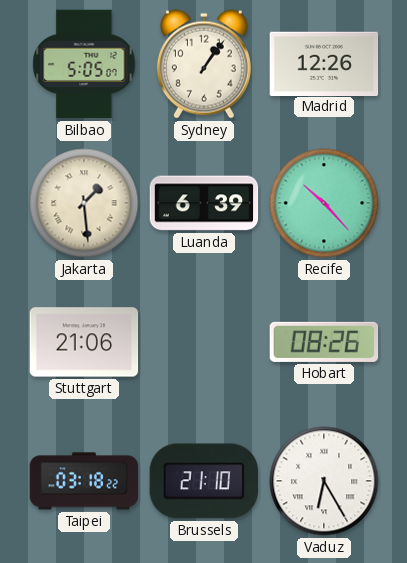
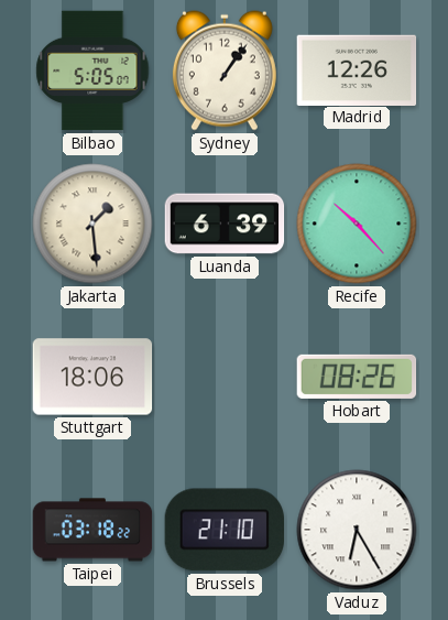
Stuttgart: 21:06 -> 18:06
